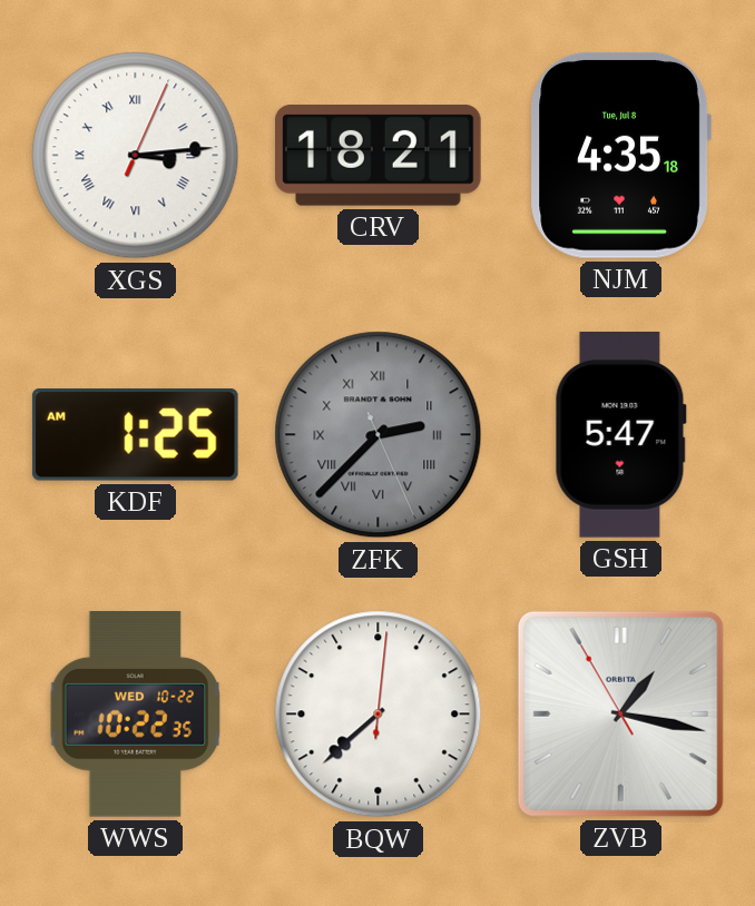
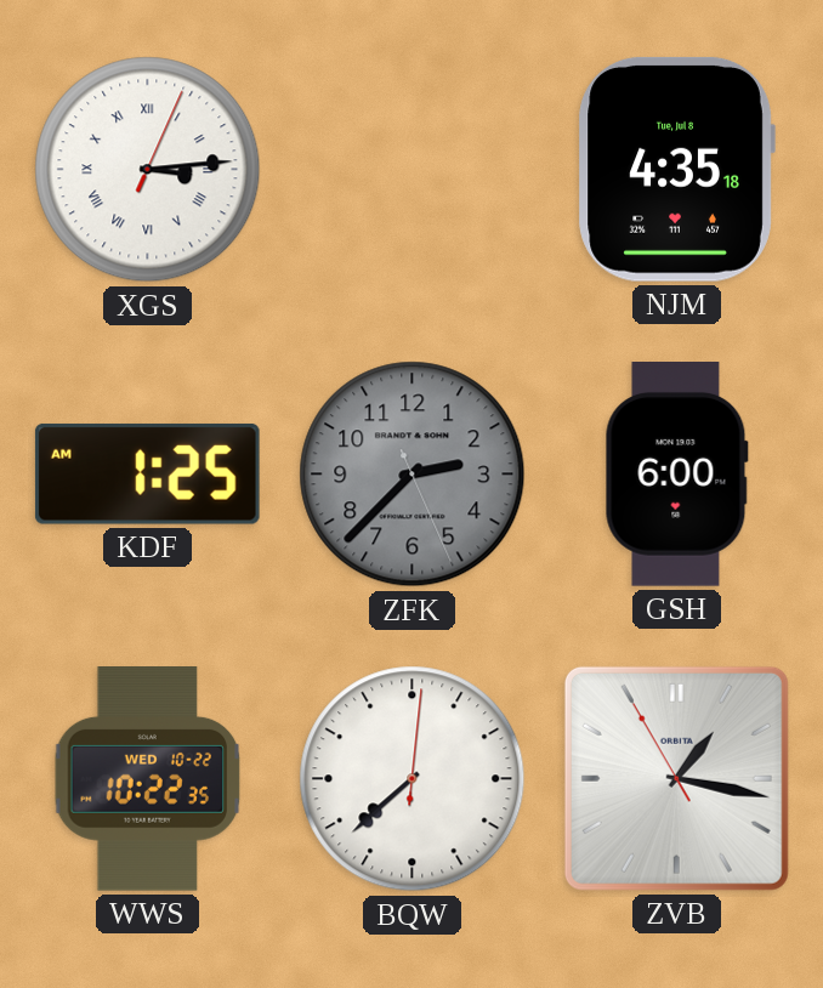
CRV: 18:21 -> none
ZFK numerals: Roman -> Arabic
GSH: 5:47 -> 6:00
